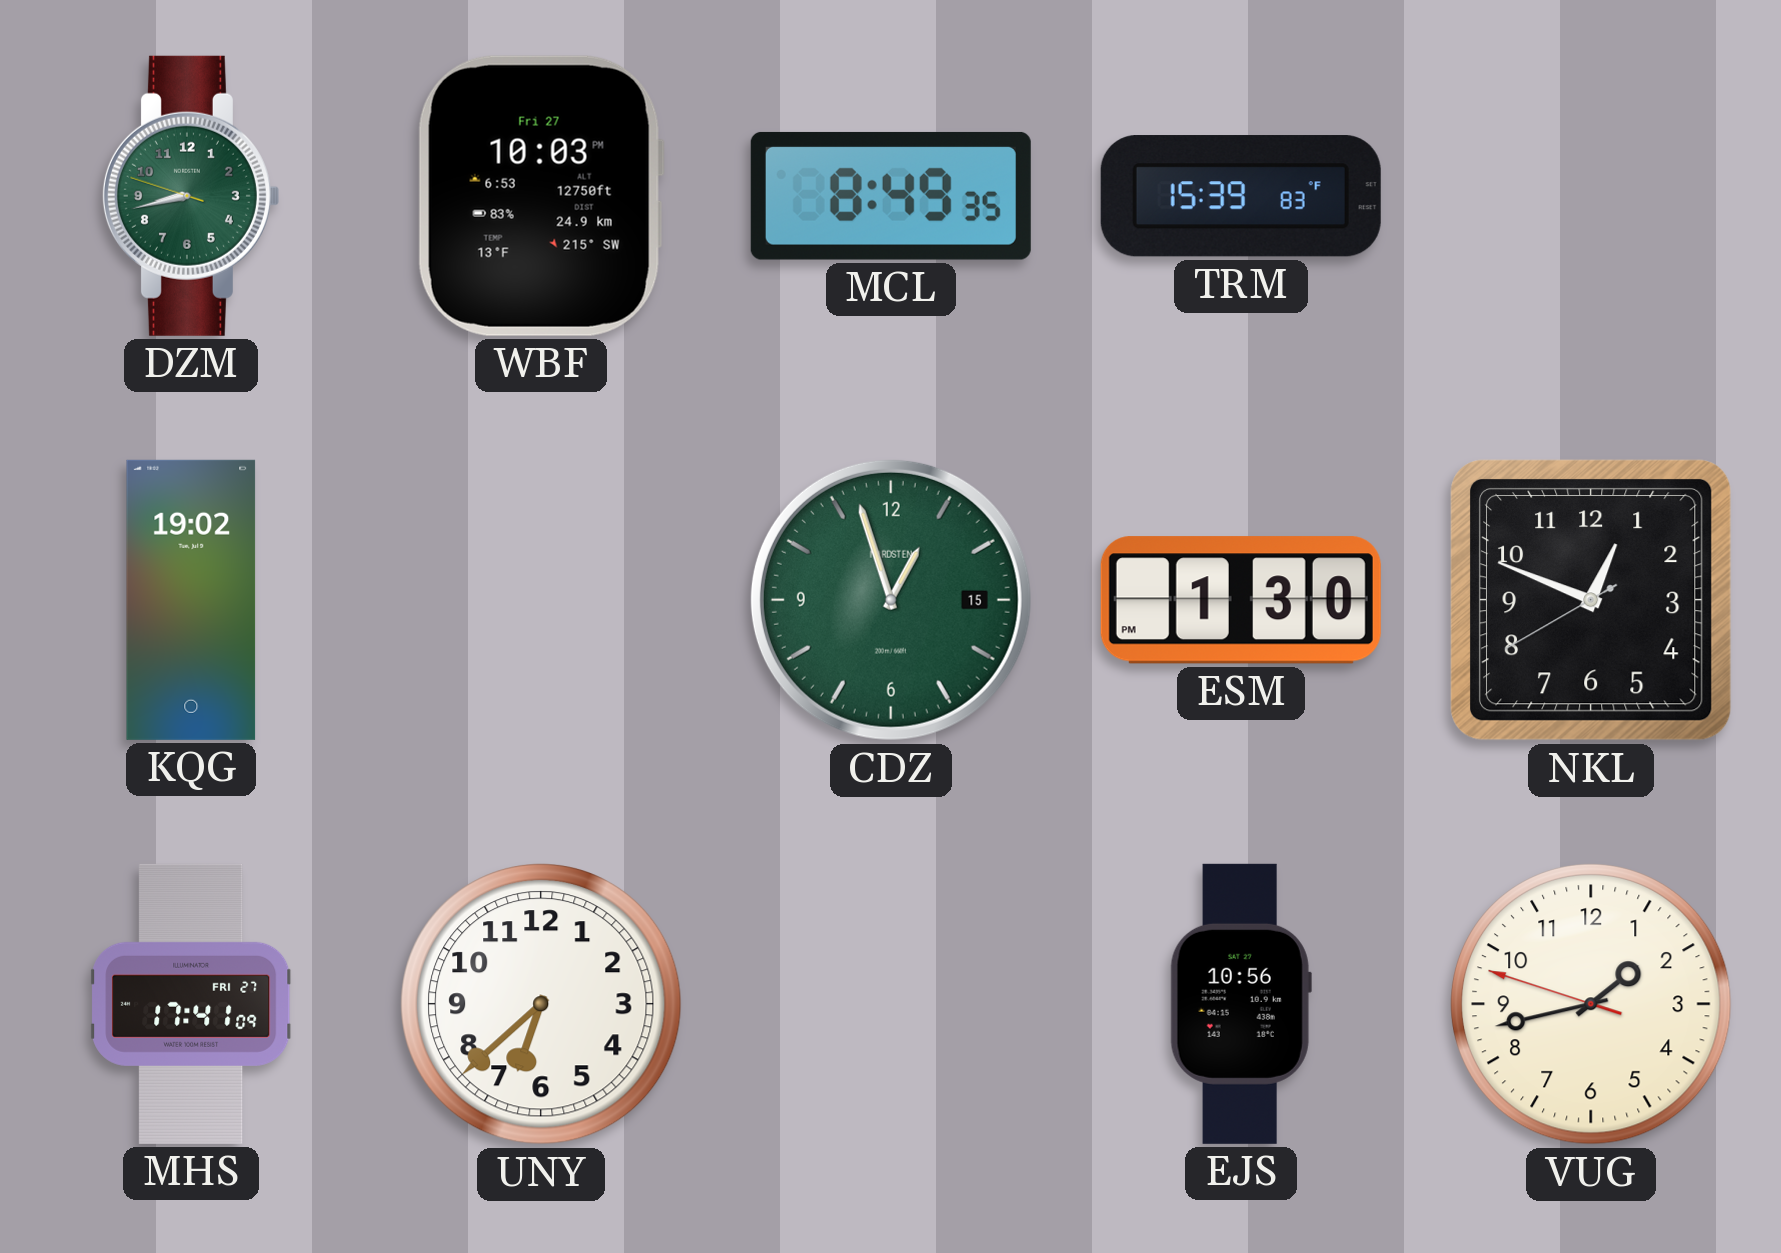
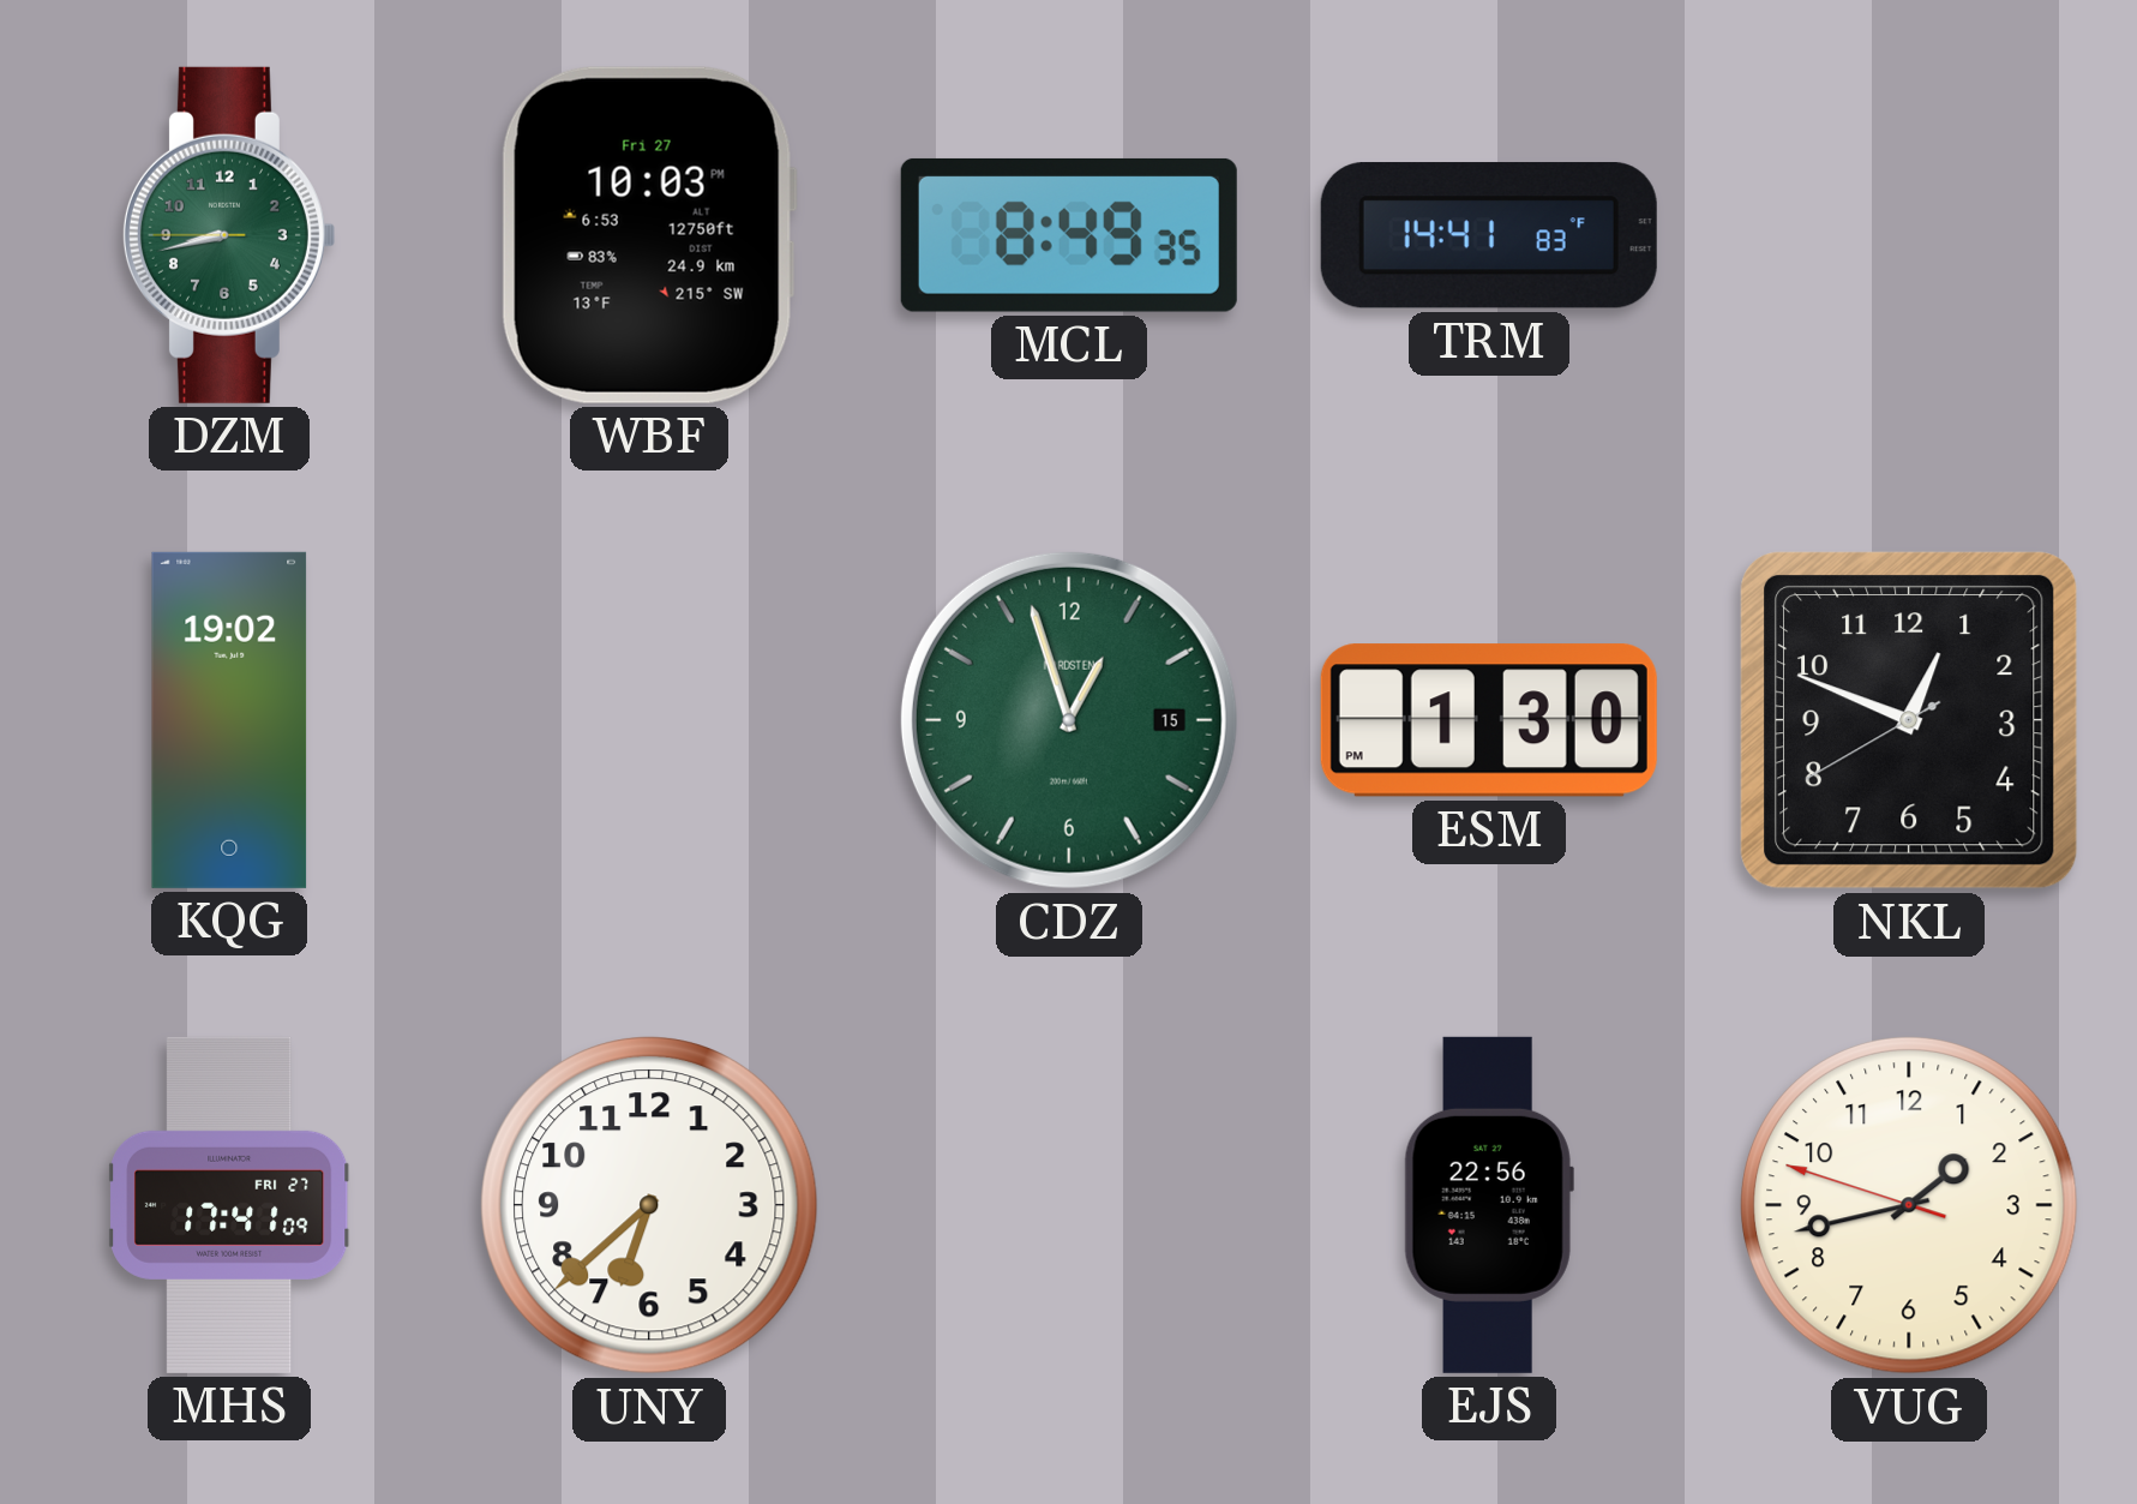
DZM: 8:42:48 -> 8:42:45
TRM: 15:39 -> 14:41
EJS: 10:56 -> 22:56
